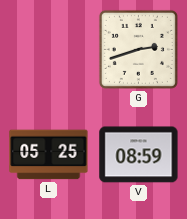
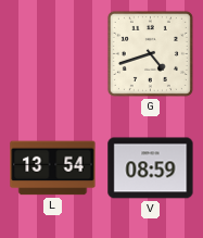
G: 2:42 -> 4:42
L: 05:25 -> 13:54
